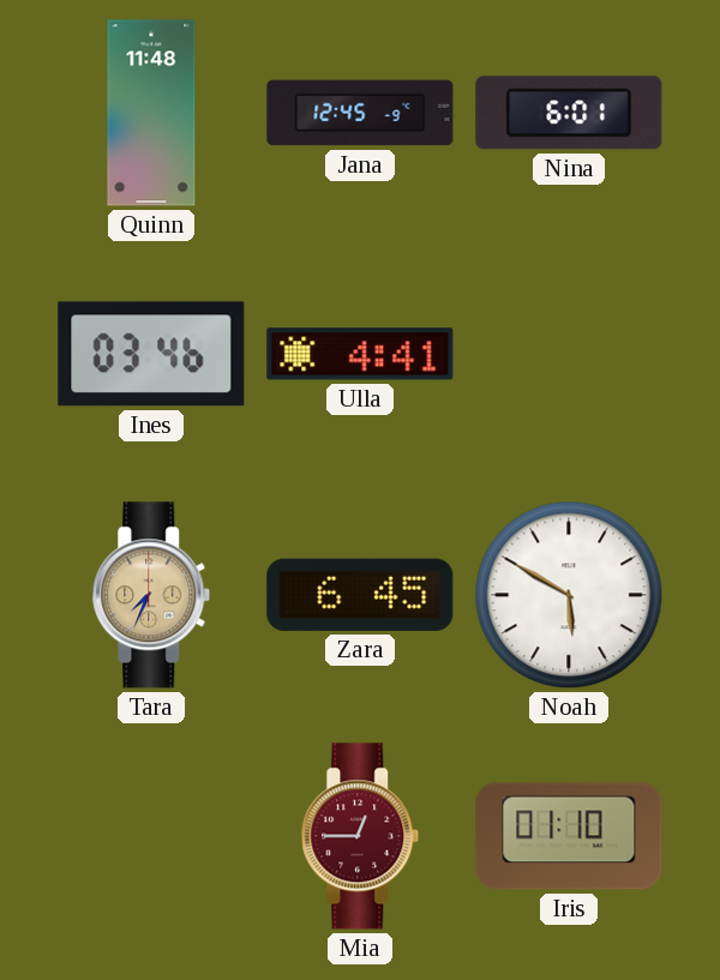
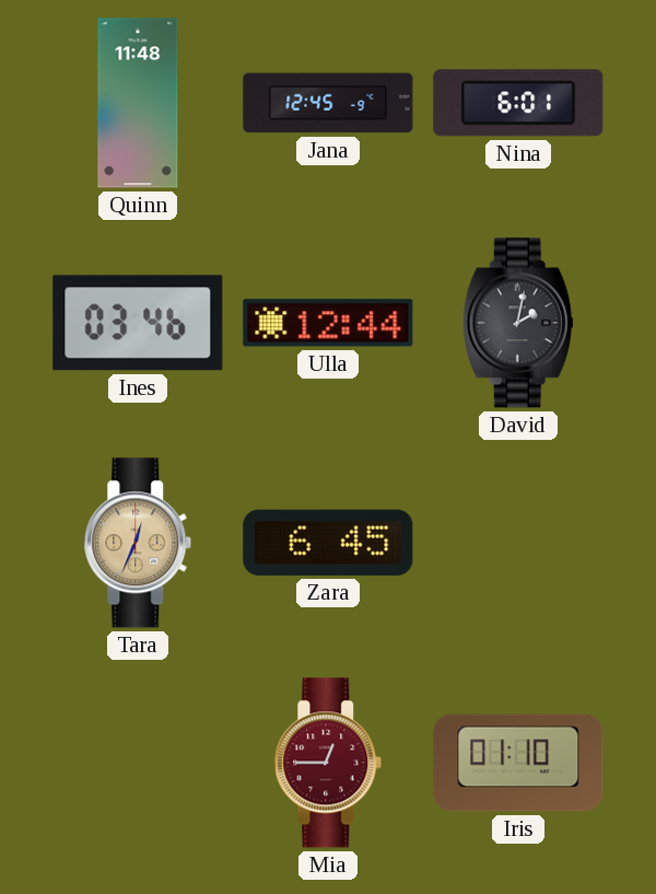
Ulla: 4:41 -> 12:44
David: none -> 2:02
Tara: 7:34 -> 12:34
Noah: 5:50 -> none
